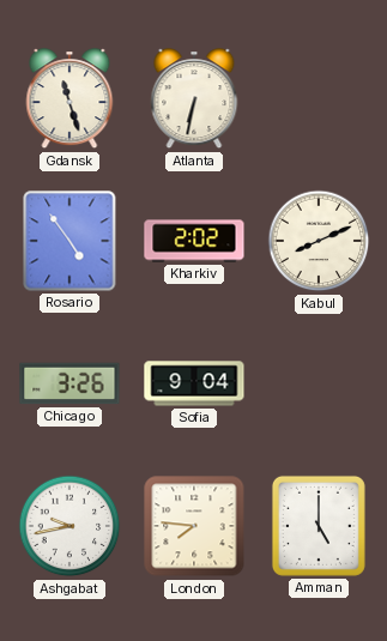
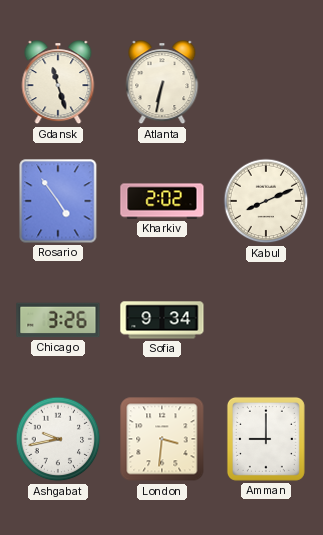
Sofia: 9:04 -> 9:34
London: 7:46 -> 3:31
Amman: 5:00 -> 9:00
